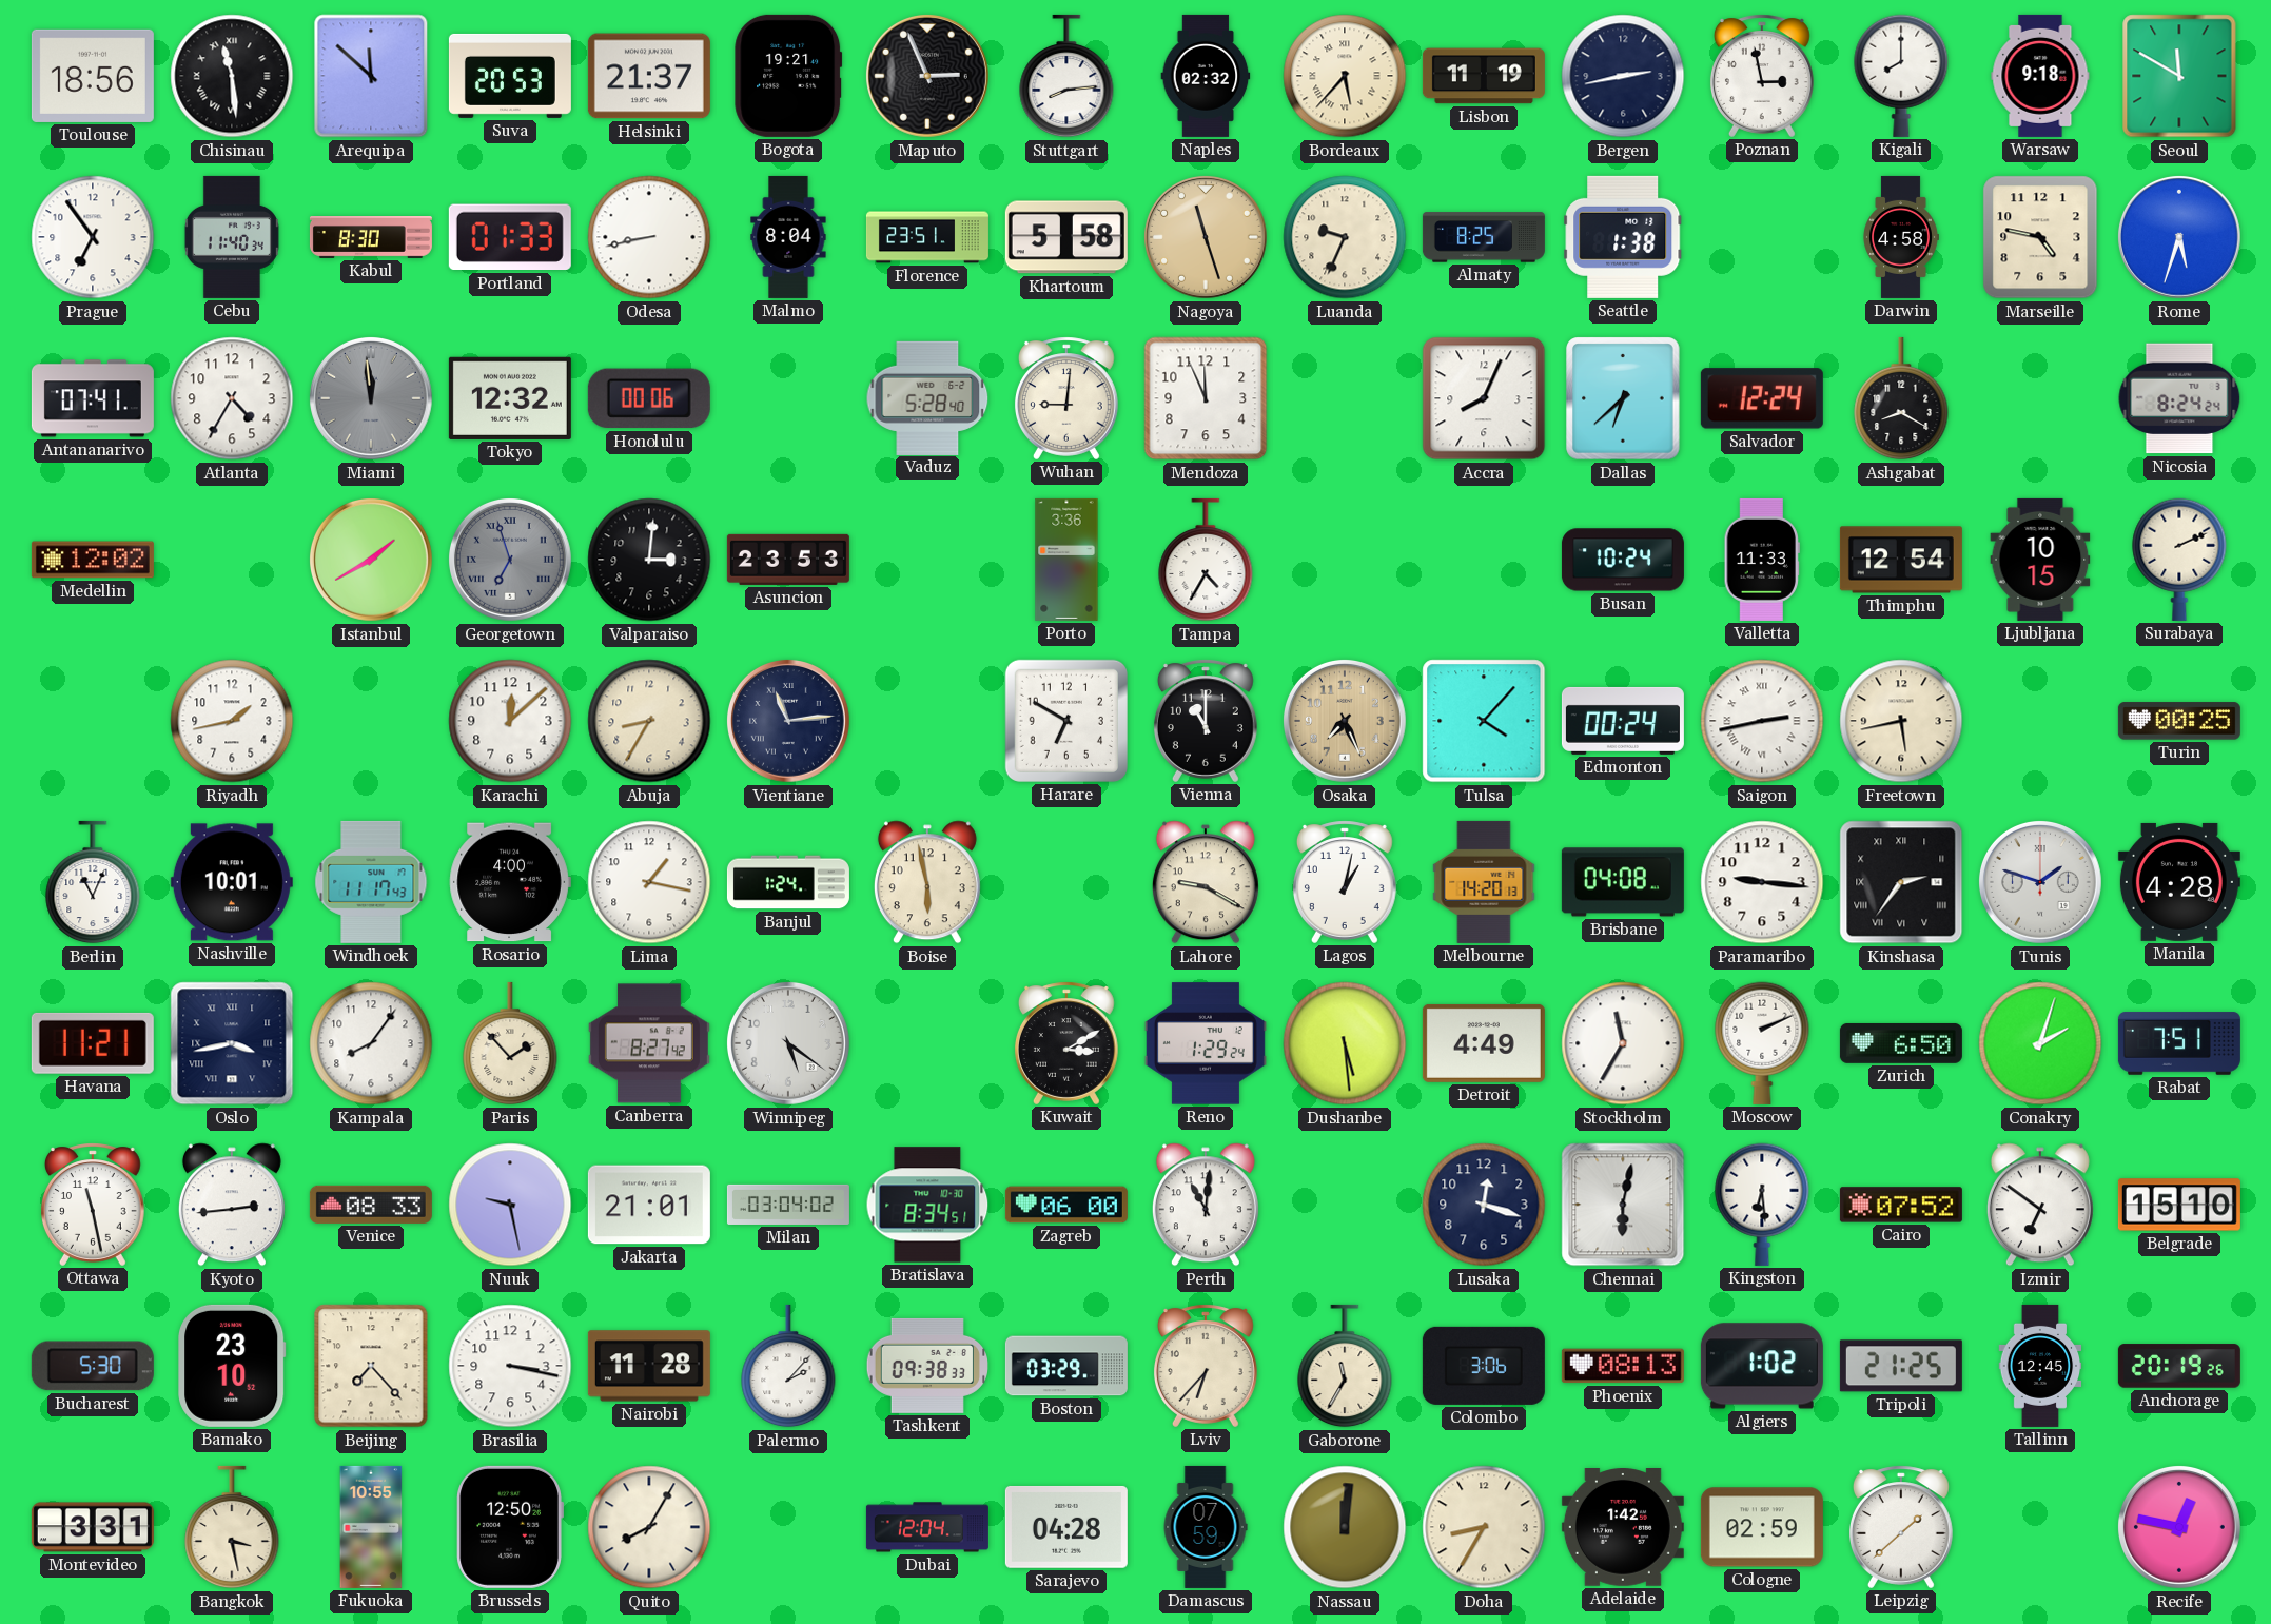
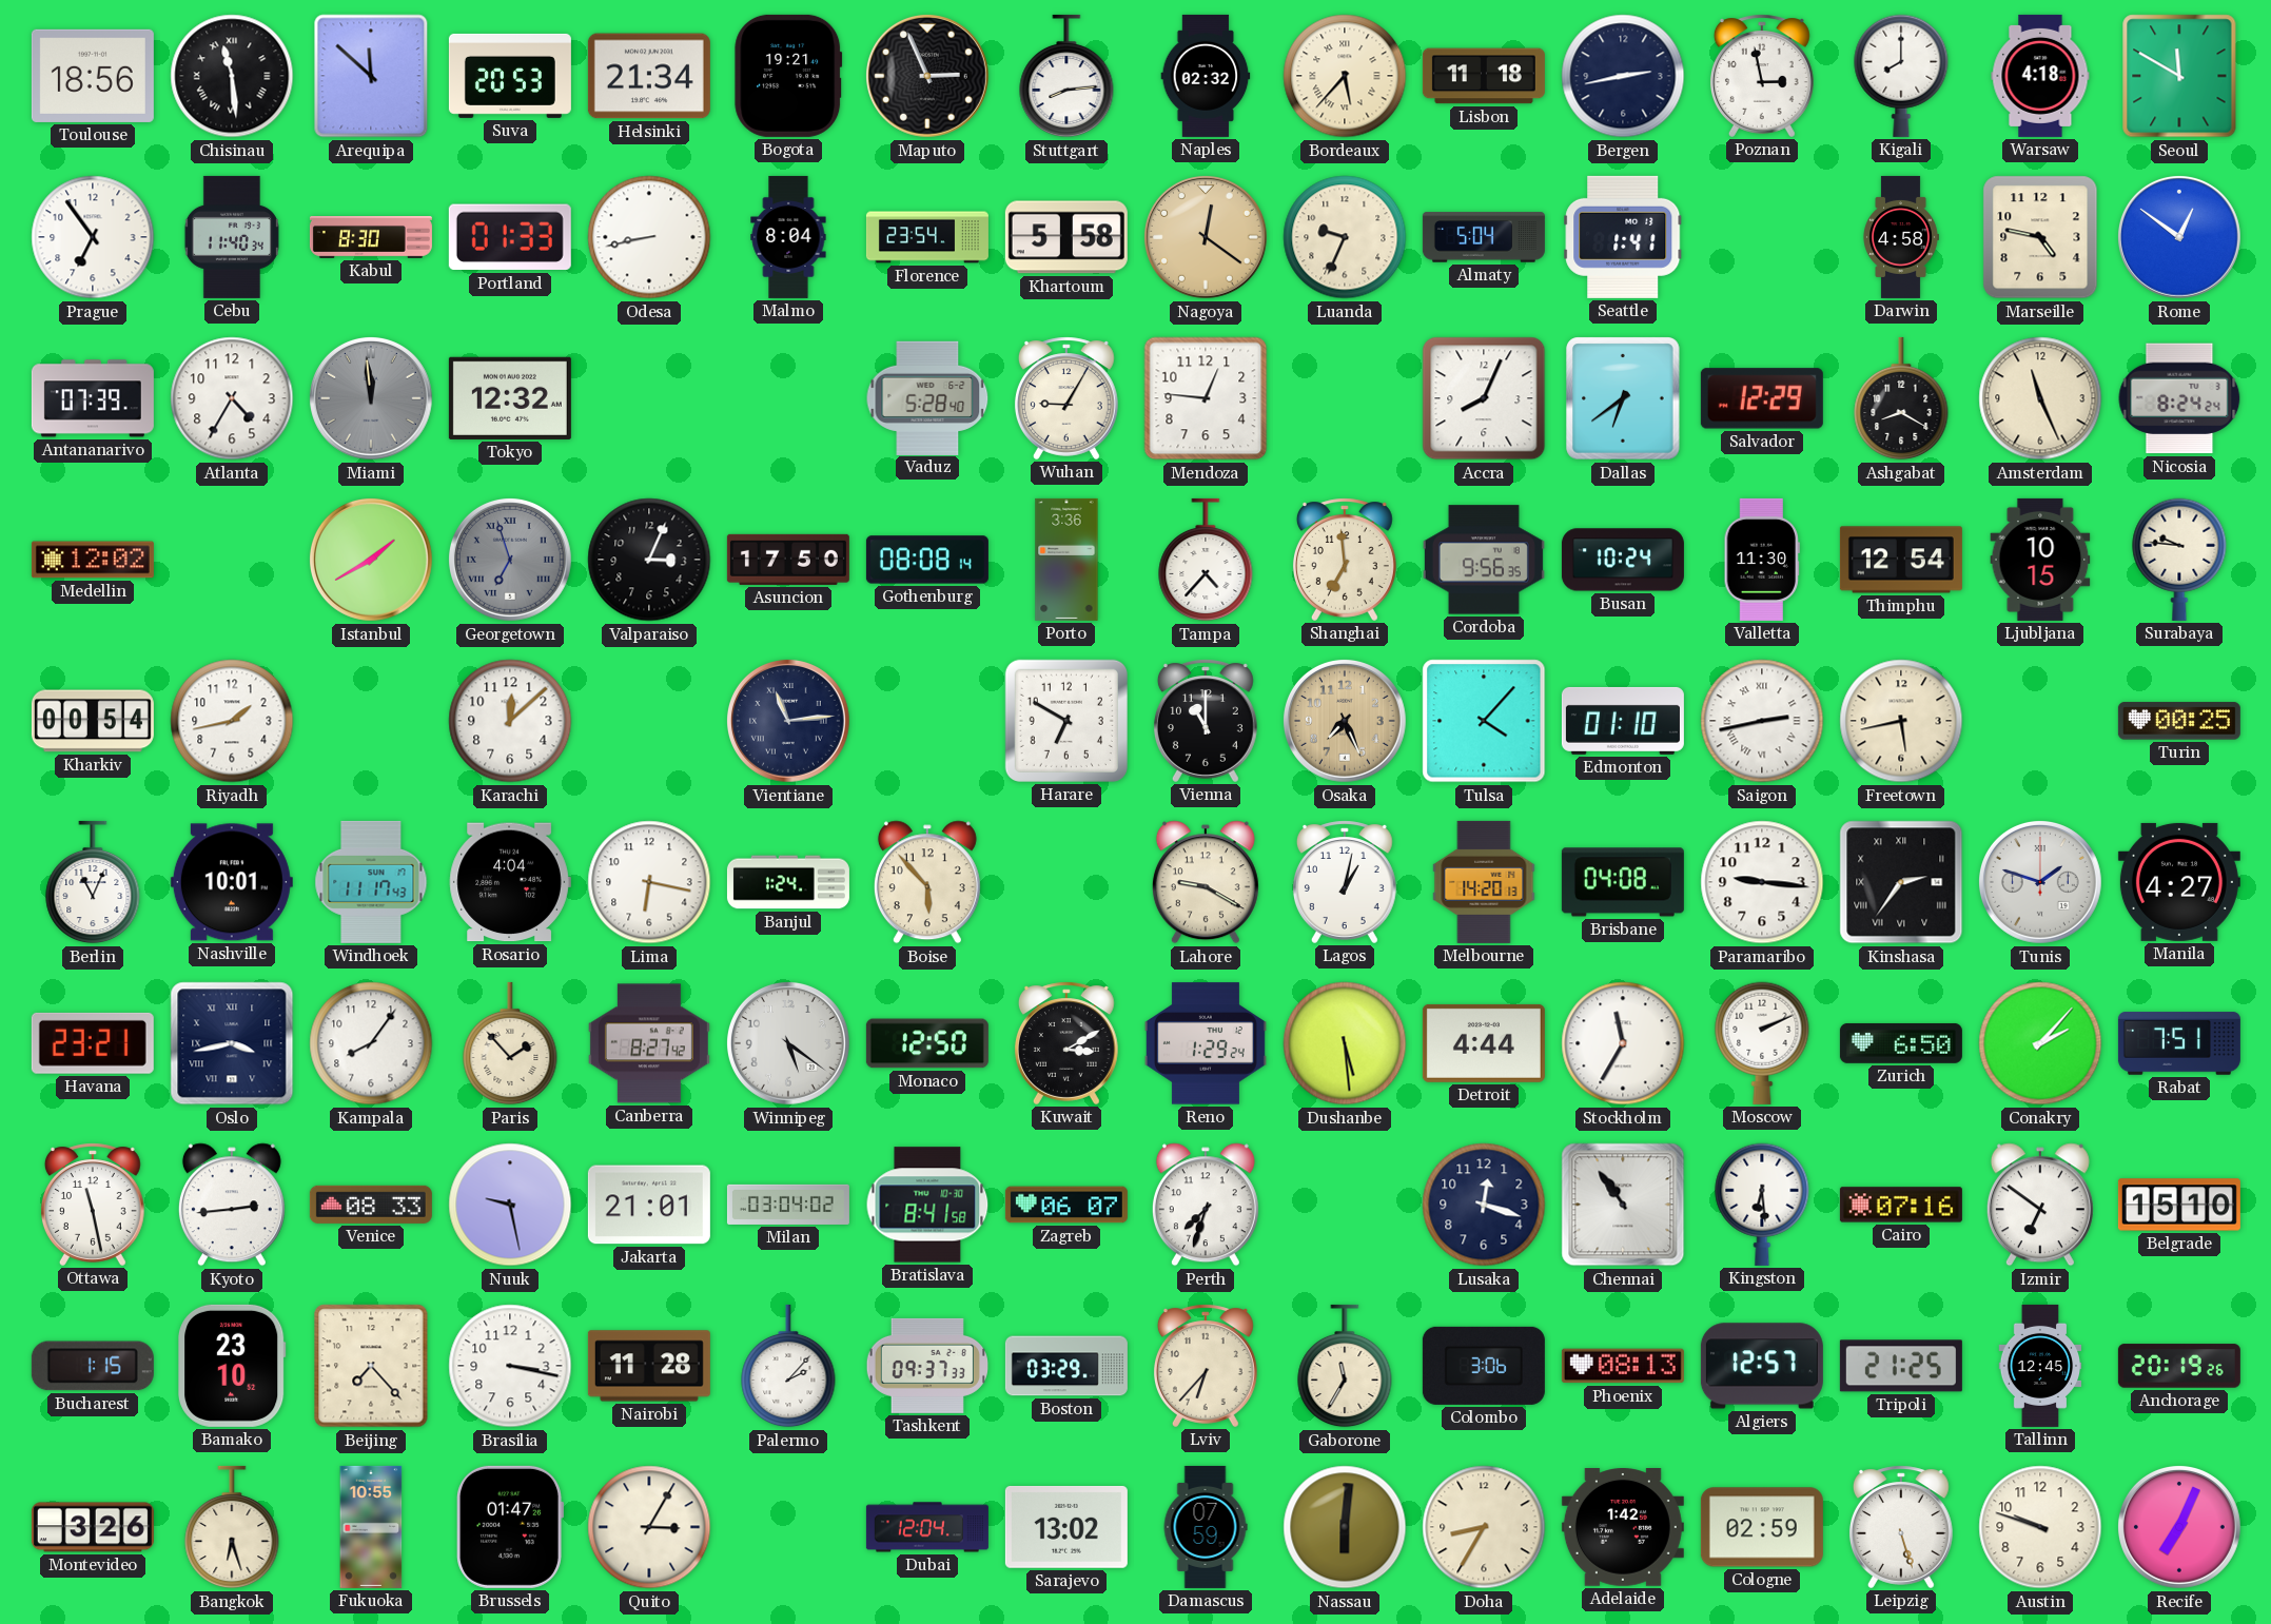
Helsinki: 21:37 -> 21:34
Lisbon: 11:19 -> 11:18
Warsaw: 9:18 -> 4:18
Florence: 23:51 -> 23:54
Nagoya: 11:27 -> 12:21
Almaty: 8:25 -> 5:04
Seattle: 1:38 -> 1:41
Rome: 5:33 -> 12:51
Antananarivo: 07:41 -> 07:39
Honolulu: 00:06 -> none
Wuhan: 9:01 -> 9:05
Mendoza: 11:56 -> 12:46
Dallas: 6:38 -> 6:39
Salvador: 12:24 -> 12:29
Amsterdam: none -> 11:26
Valparaiso: 3:01 -> 3:04
Asuncion: 23:53 -> 17:50
Gothenburg: none -> 08:08
Tampa: 4:35 -> 4:37
Shanghai: none -> 6:59
Cordoba: none -> 9:56
Valletta: 11:33 -> 11:30
Surabaya: 2:11 -> 9:46
Kharkiv: none -> 00:54
Abuja: 8:35 -> none
Edmonton: 00:24 -> 01:10
Rosario: 4:00 -> 4:04
Lima: 1:17 -> 6:17
Boise: 5:58 -> 5:53
Manila: 4:28 -> 4:27
Havana: 11:21 -> 23:21
Monaco: none -> 12:50
Detroit: 4:49 -> 4:44
Conakry: 2:03 -> 2:07
Bratislava: 8:34 -> 8:41
Zagreb: 06:00 -> 06:07
Perth: 11:01 -> 7:33
Chennai: 6:02 -> 10:54
Cairo: 07:52 -> 07:16
Bucharest: 5:30 -> 1:15
Tashkent: 09:38 -> 09:37
Algiers: 1:02 -> 12:57
Montevideo: 3:31 -> 3:26
Bangkok: 3:28 -> 6:27
Brussels: 12:50 -> 01:47
Quito: 8:05 -> 3:05
Sarajevo: 04:28 -> 13:02
Nassau: 12:01 -> 6:01
Leipzig: 1:38 -> 5:27
Austin: none -> 9:48
Recife: 12:47 -> 7:04
